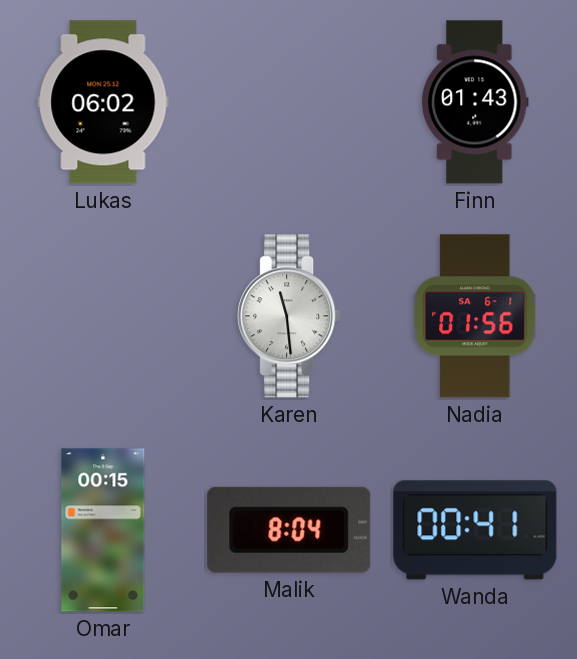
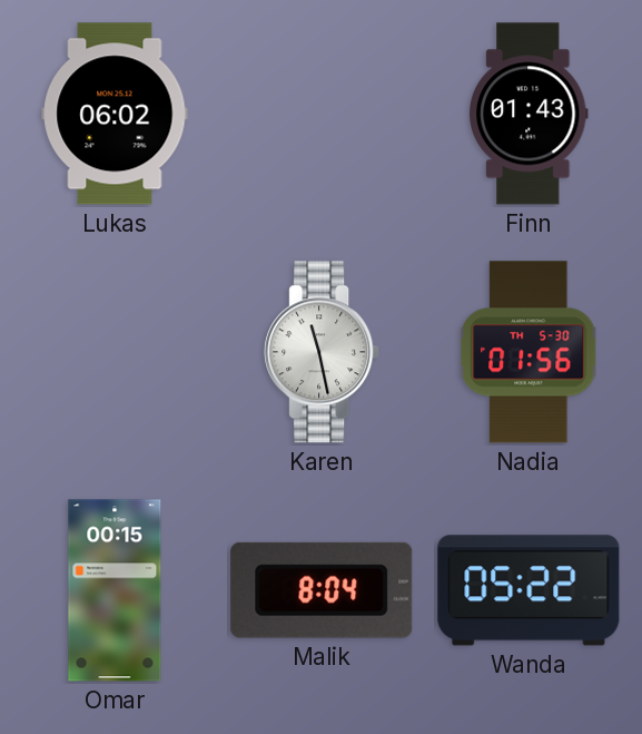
Karen: 11:29 -> 11:28
Nadia date: SA 6-1 -> TH 5-30
Wanda: 00:41 -> 05:22
